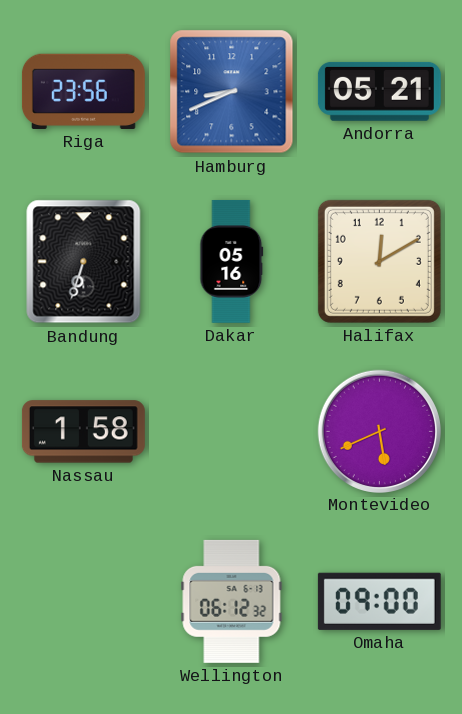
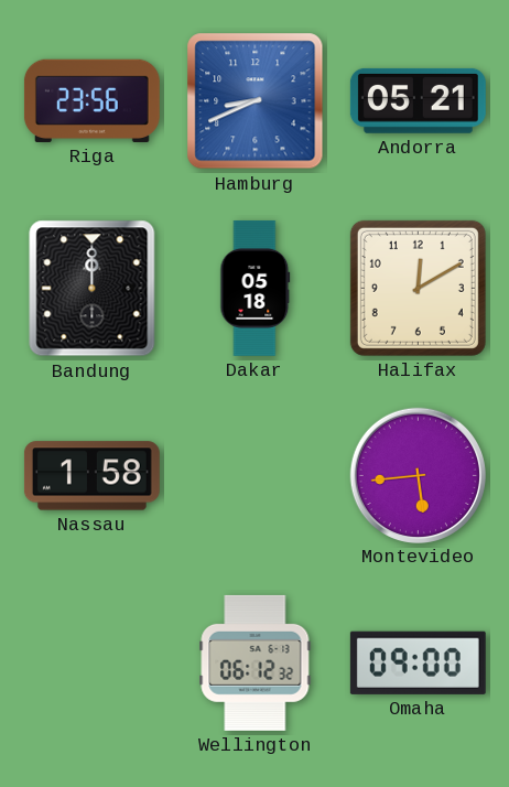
Bandung: 6:33 -> 12:00
Dakar: 05:16 -> 05:18
Montevideo: 5:41 -> 5:44
